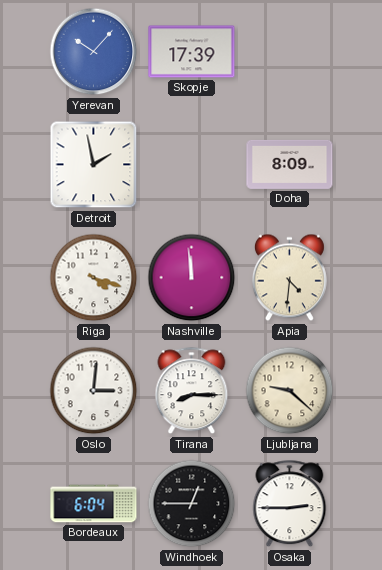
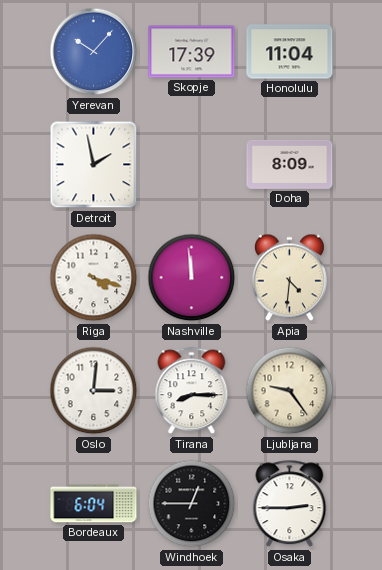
Honolulu: none -> 11:04
Ljubljana: 9:22 -> 9:24
